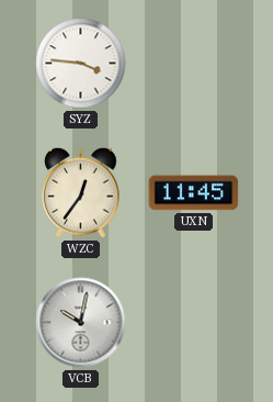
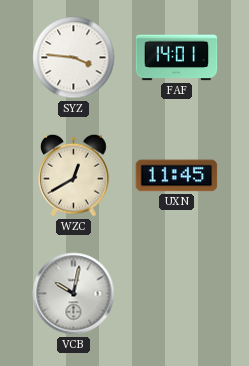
FAF: none -> 14:01
WZC: 12:36 -> 12:40
